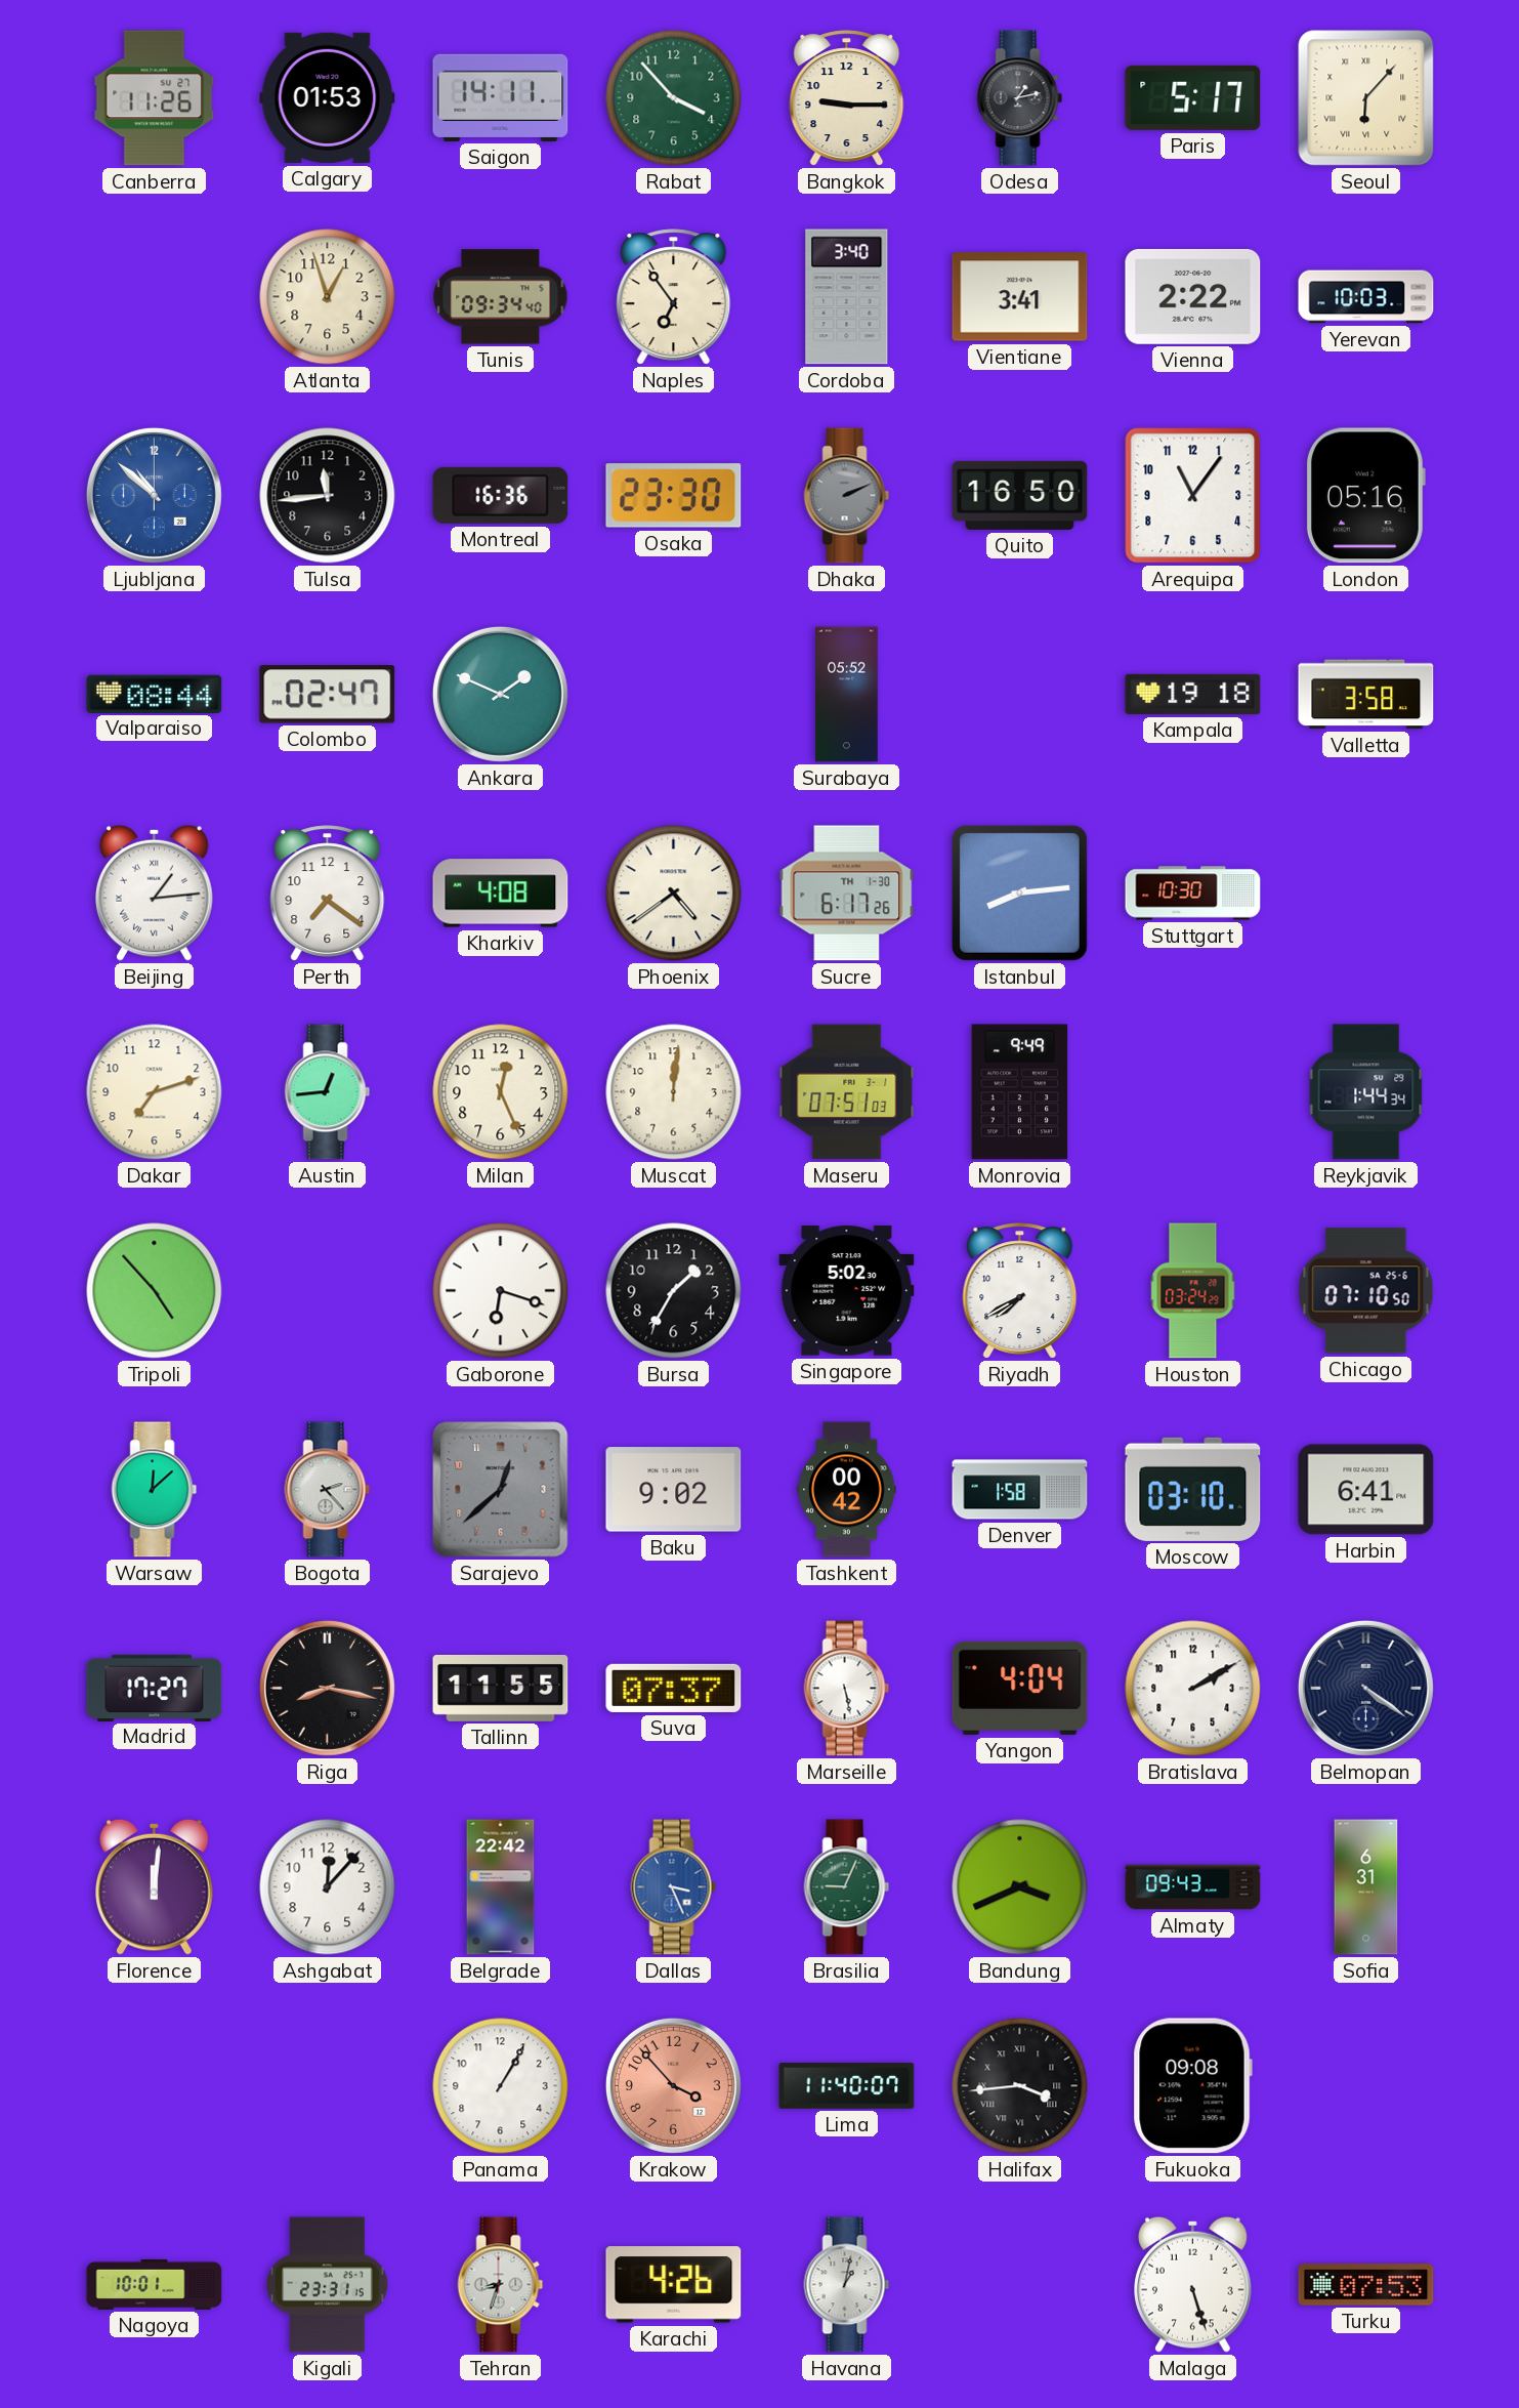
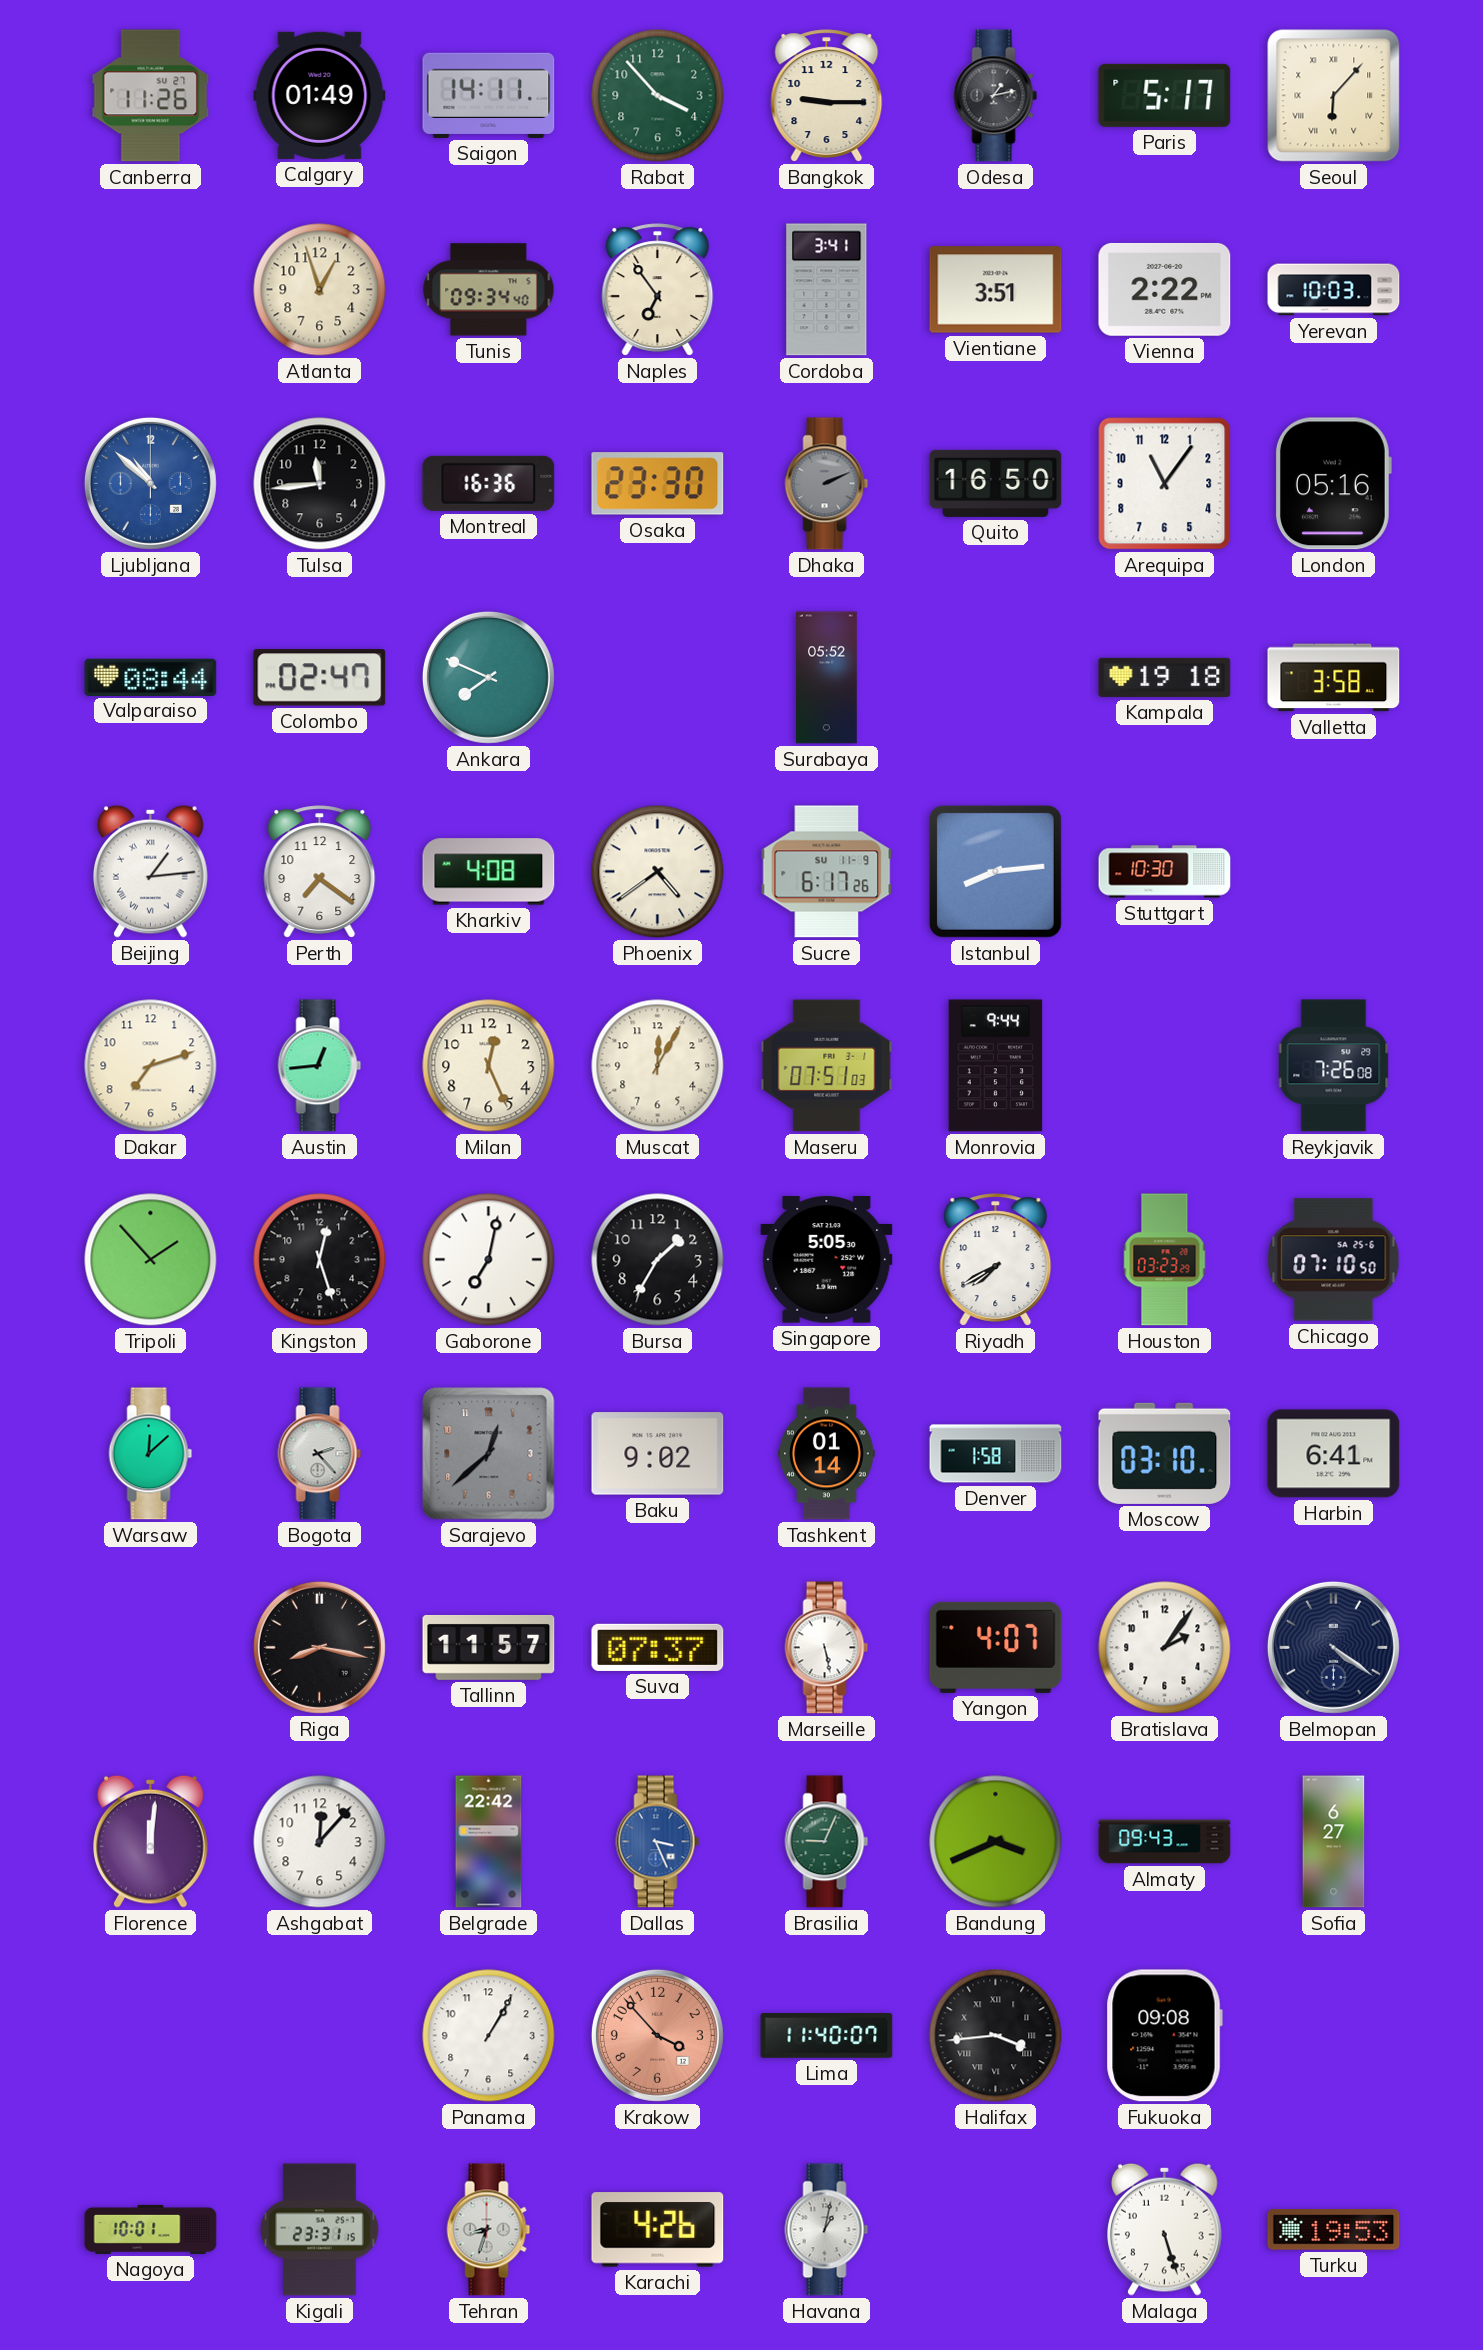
Calgary: 01:53 -> 01:49
Cordoba: 3:40 -> 3:41
Vientiane: 3:41 -> 3:51
Ankara: 1:49 -> 7:49
Sucre date: TH 1-30 -> SU 11-9
Muscat: 12:01 -> 12:05
Monrovia: 9:49 -> 9:44
Reykjavik: 1:44 -> 7:26
Tripoli: 4:53 -> 1:53
Kingston: none -> 12:27
Gaborone: 6:18 -> 7:02
Singapore: 5:02 -> 5:05
Houston: 03:24 -> 03:23
Tashkent: 00:42 -> 01:14
Madrid: 17:27 -> none
Tallinn: 11:55 -> 11:57
Yangon: 4:04 -> 4:07
Bratislava: 2:10 -> 2:06
Sofia: 6:31 -> 6:27
Turku: 07:53 -> 19:53
